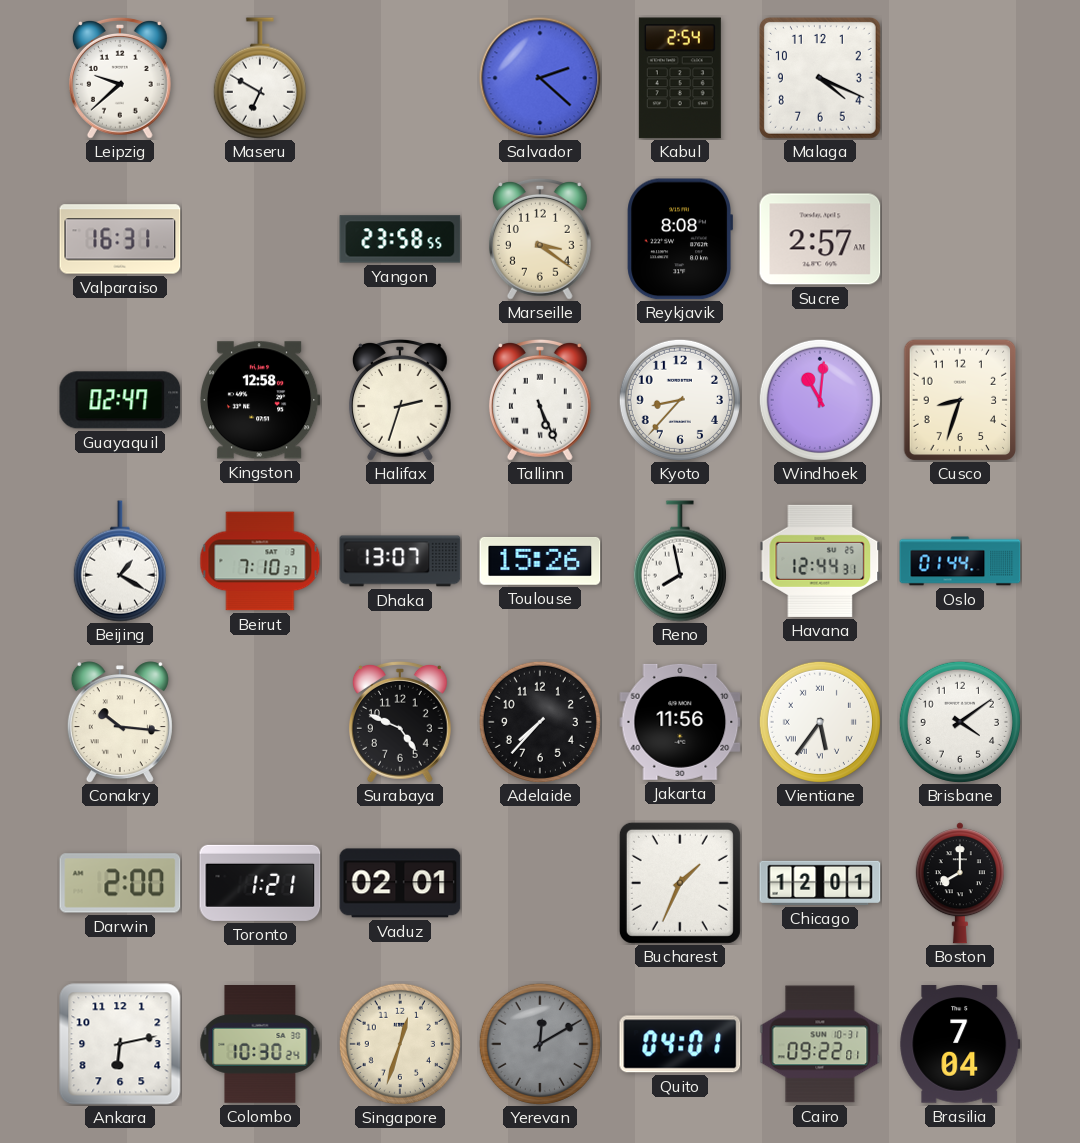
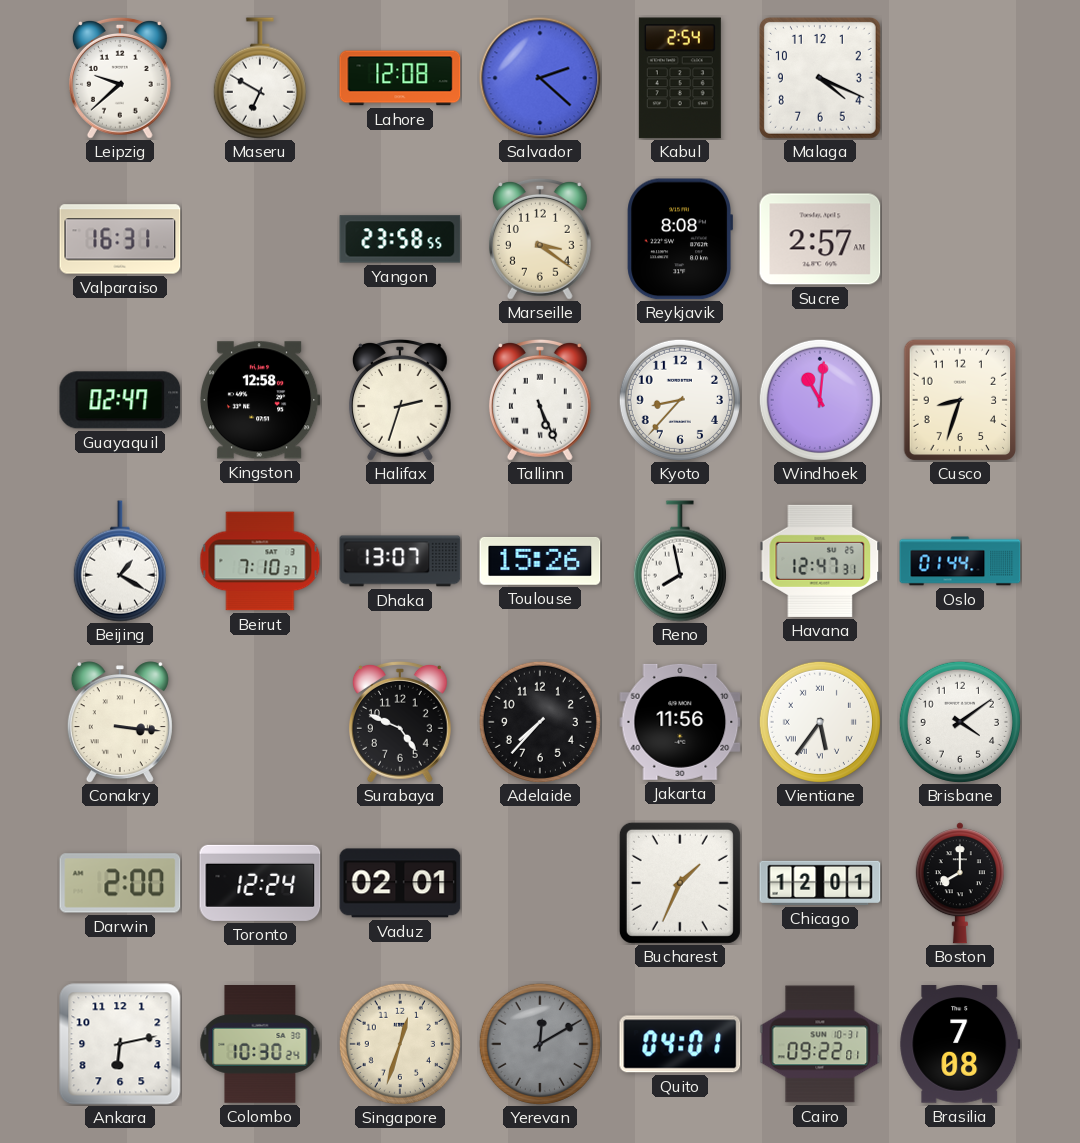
Lahore: none -> 12:08
Havana: 12:44 -> 12:47
Conakry: 10:16 -> 3:16
Toronto: 1:21 -> 12:24
Brasilia: 7:04 -> 7:08
